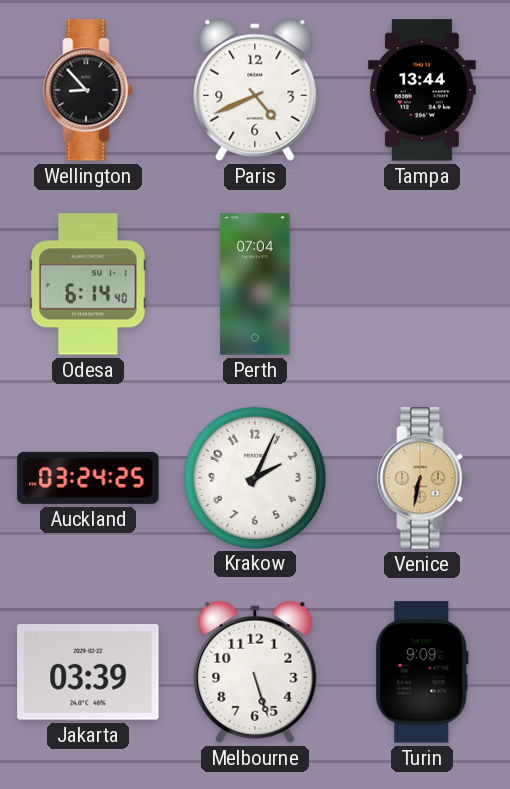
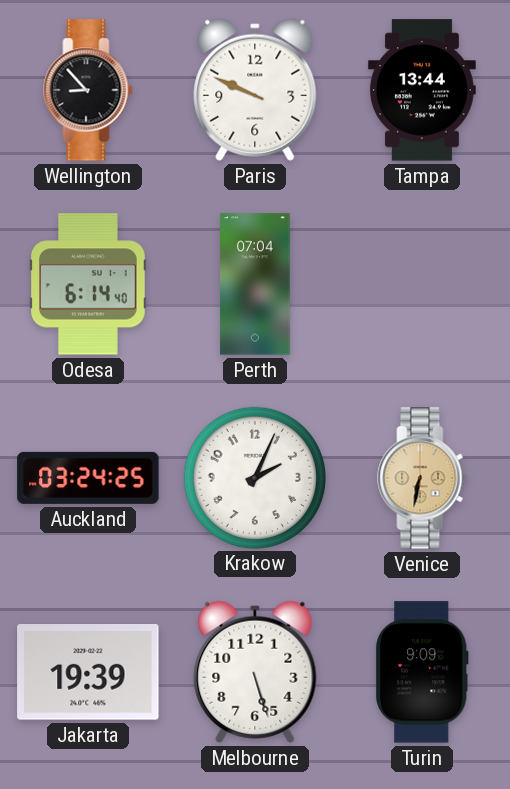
Paris: 4:41 -> 9:49
Jakarta: 03:39 -> 19:39
